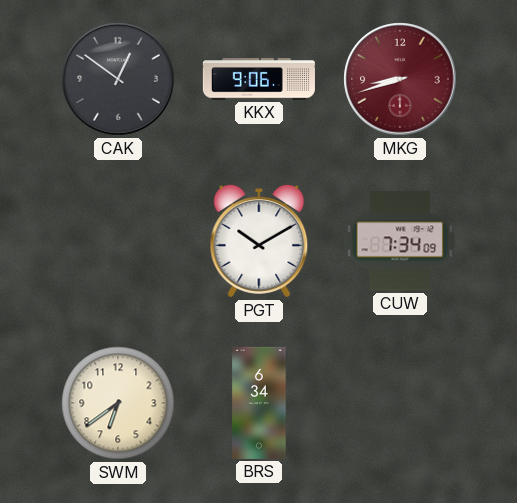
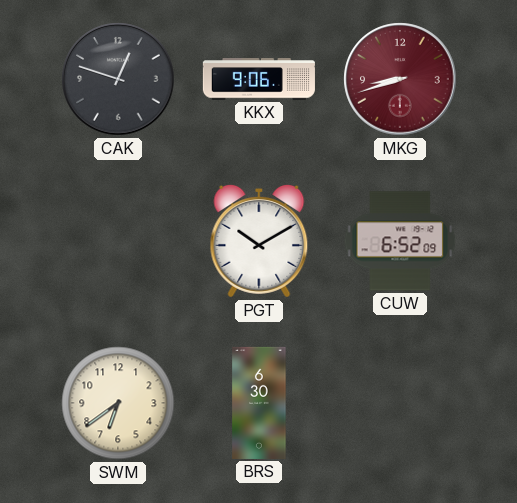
CAK: 12:51 -> 12:48
CUW: 7:34 -> 6:52
BRS: 6:34 -> 6:30
